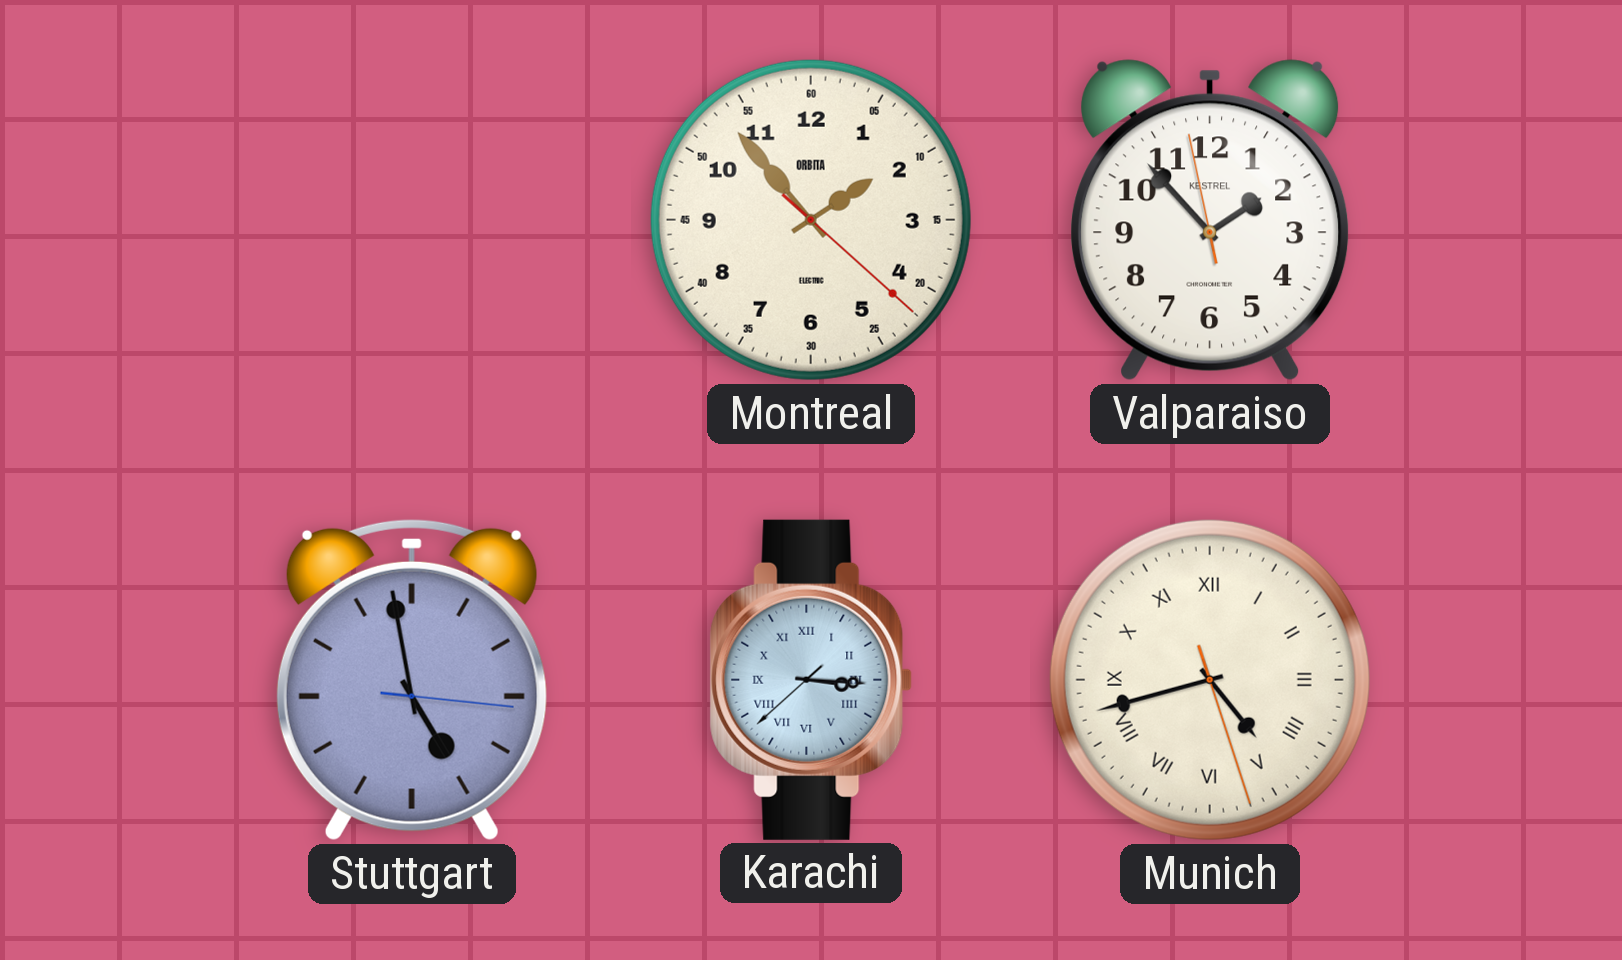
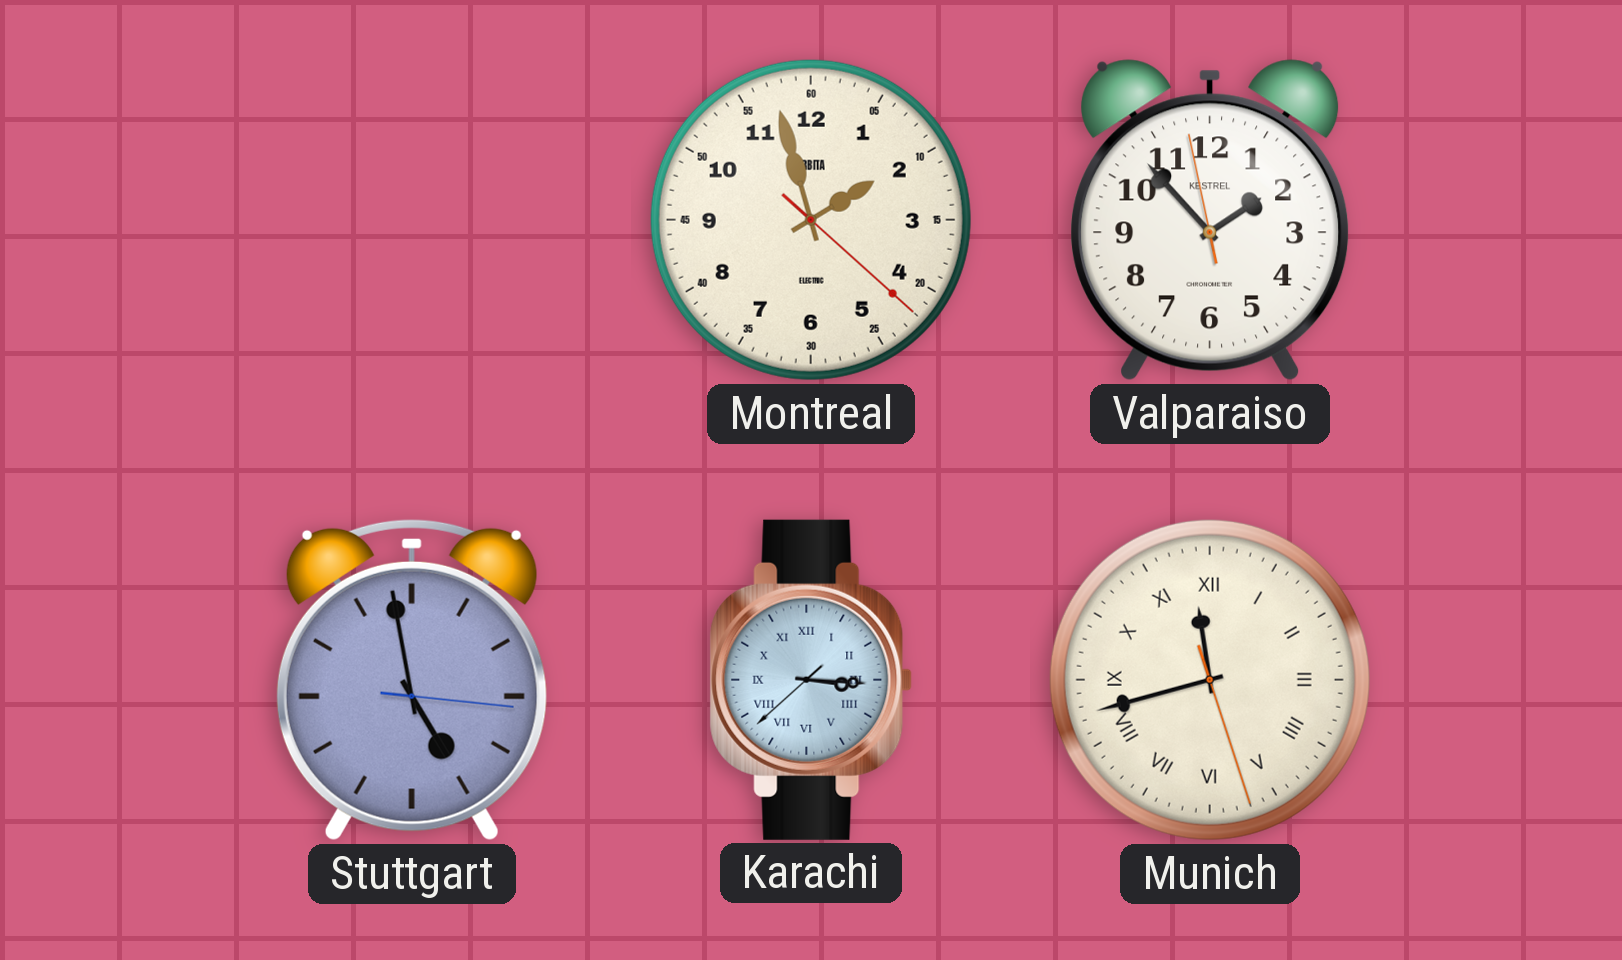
Montreal: 1:53 -> 1:57
Munich: 4:42 -> 11:42
